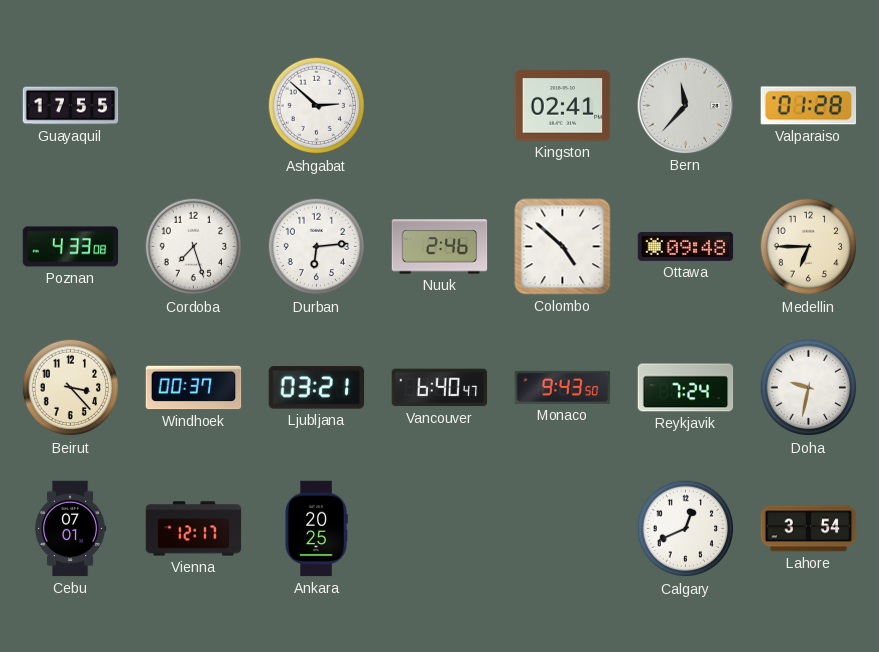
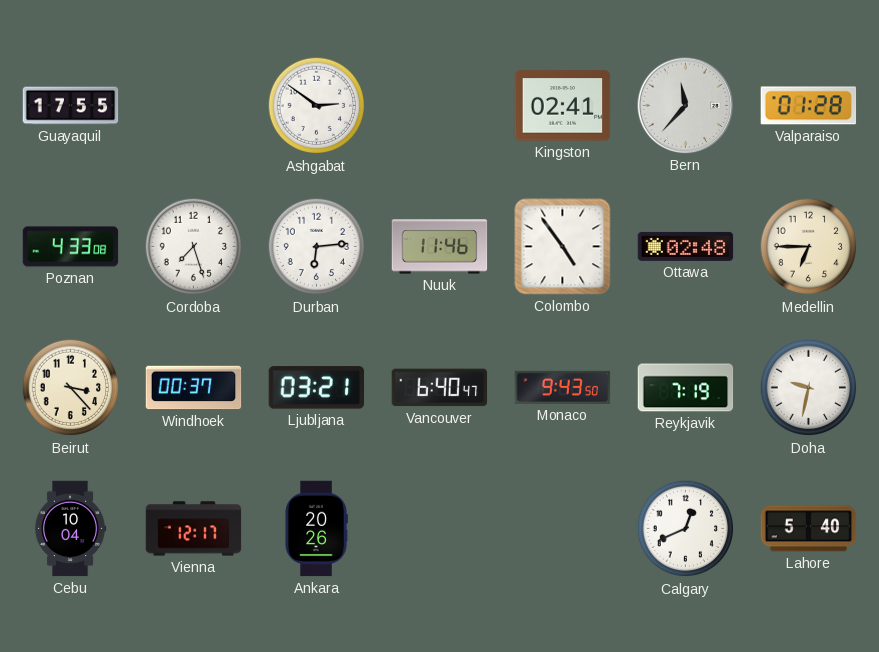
Ashgabat: 2:52 -> 2:51
Nuuk: 2:46 -> 11:46
Colombo: 4:52 -> 4:54
Ottawa: 09:48 -> 02:48
Reykjavik: 7:24 -> 7:19
Cebu: 07:01 -> 10:04
Ankara: 20:25 -> 20:26
Lahore: 3:54 -> 5:40
